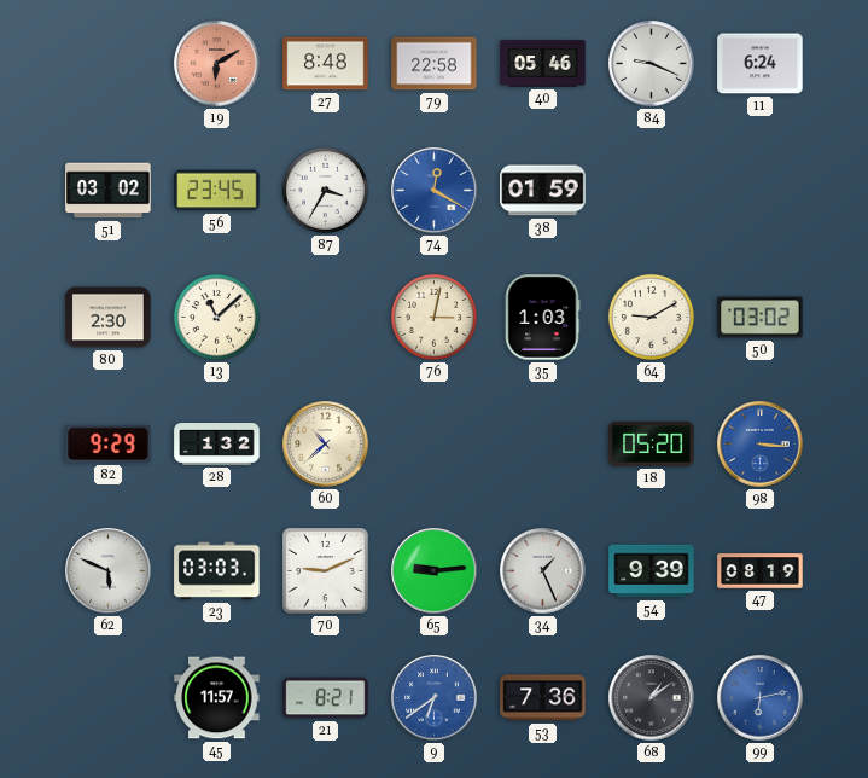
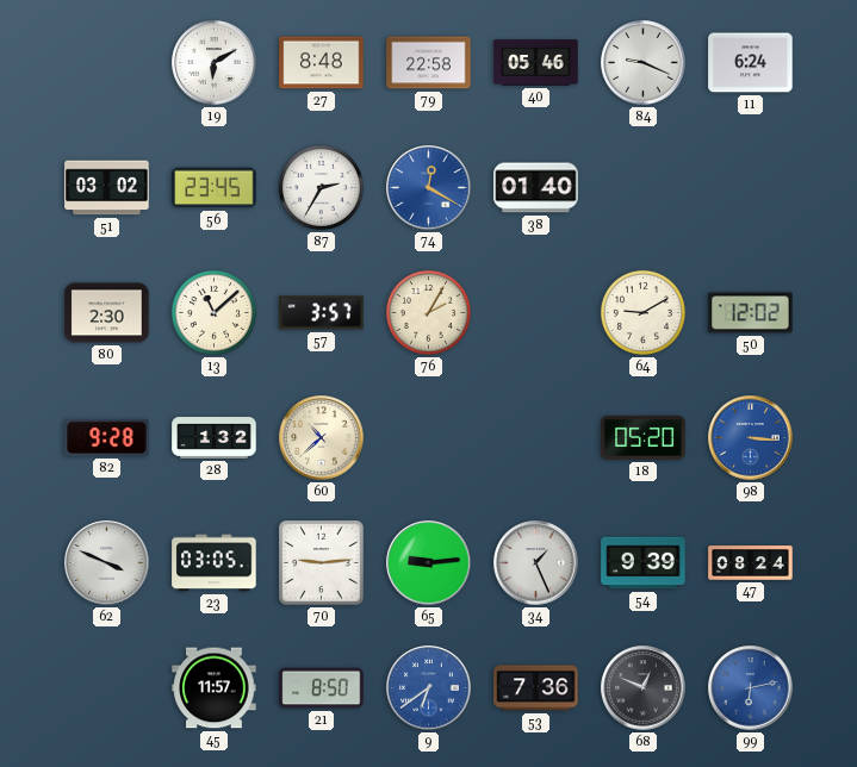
19 dial: salmon -> white
87: 3:35 -> 2:35
38: 01:59 -> 01:40
57: none -> 3:57
76: 3:02 -> 2:05
35: 1:03 -> none
50: 03:02 -> 12:02
82: 9:29 -> 9:28
62: 5:49 -> 3:49
23: 03:03 -> 03:05
70: 9:11 -> 9:14
47: 08:19 -> 08:24
21: 8:21 -> 8:50
68: 1:09 -> 12:49
